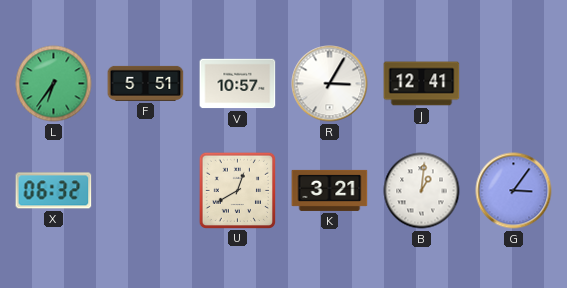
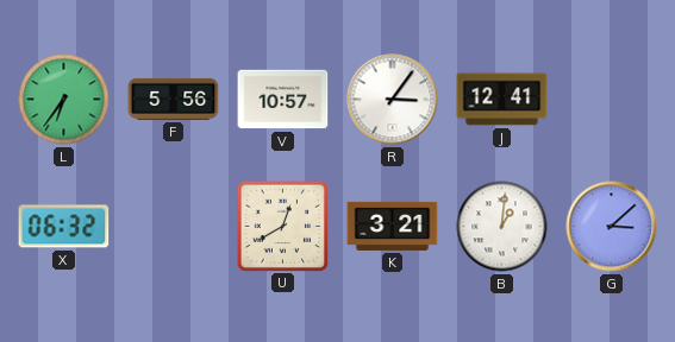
F: 5:51 -> 5:56
R: 3:05 -> 3:06
G: 3:06 -> 3:08
